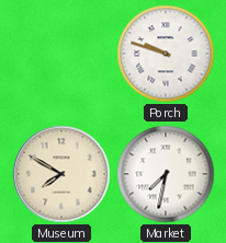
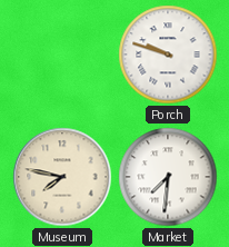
Museum: 7:50 -> 7:47
Market: 7:32 -> 7:31
